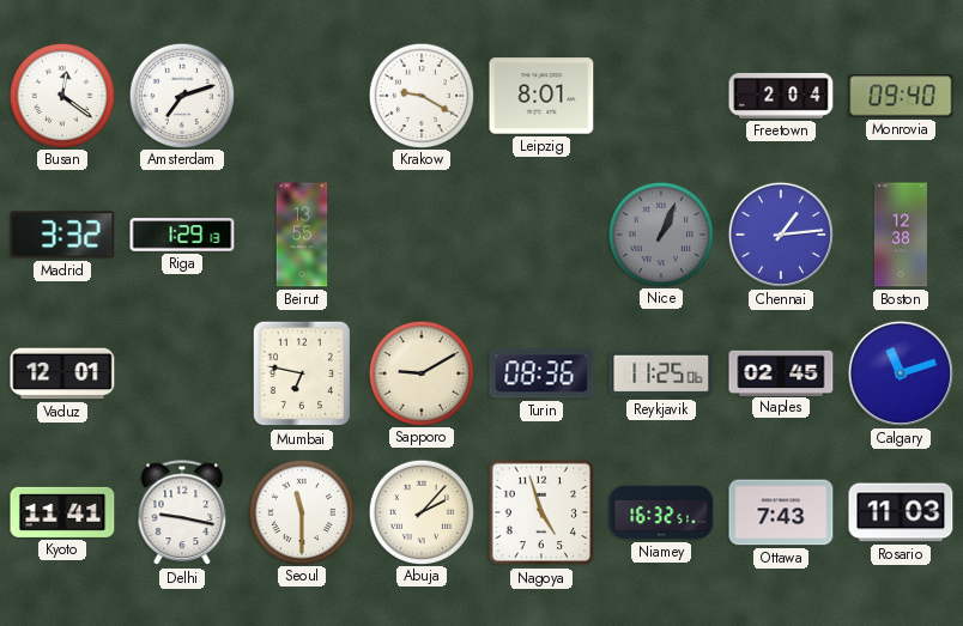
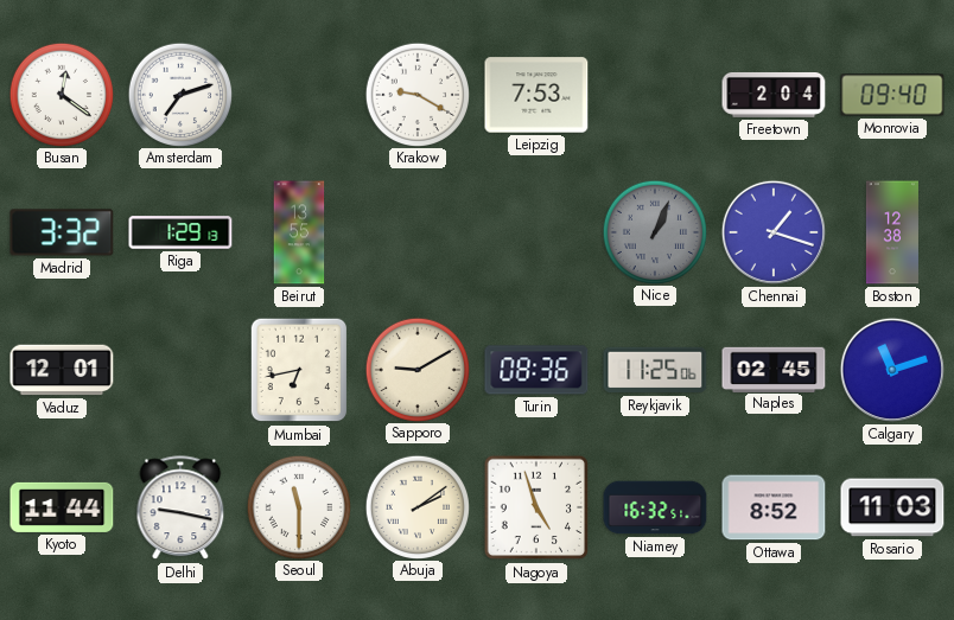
Leipzig: 8:01 -> 7:53
Chennai: 1:14 -> 1:18
Mumbai: 6:47 -> 6:43
Kyoto: 11:41 -> 11:44
Abuja: 2:07 -> 2:09
Ottawa: 7:43 -> 8:52
